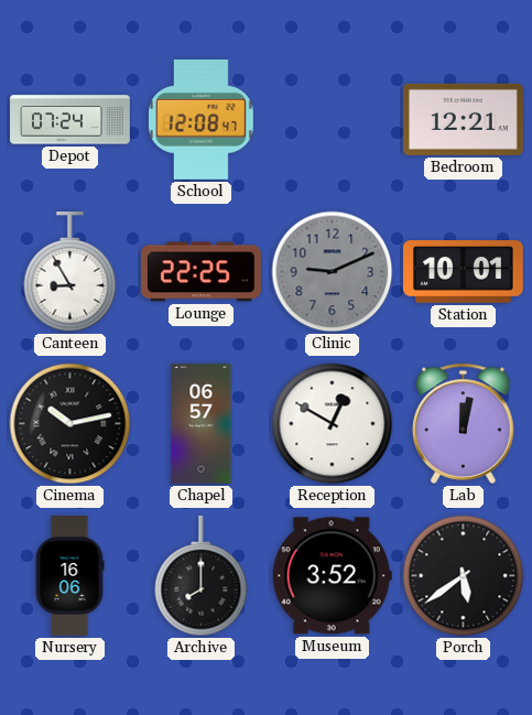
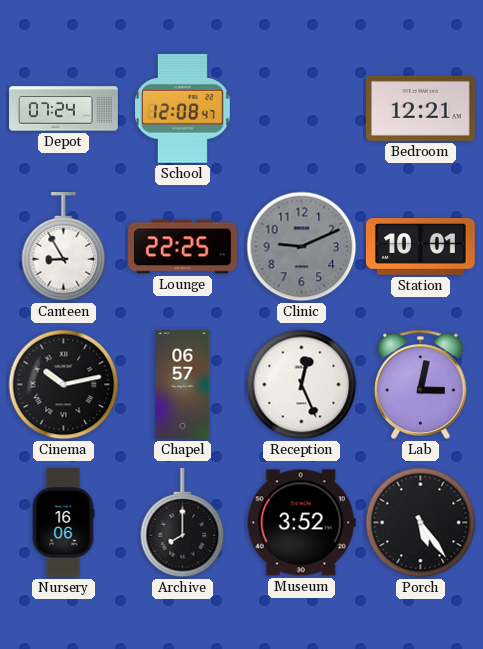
Reception: 12:50 -> 12:26
Lab: 12:02 -> 3:02
Porch: 5:39 -> 5:24
